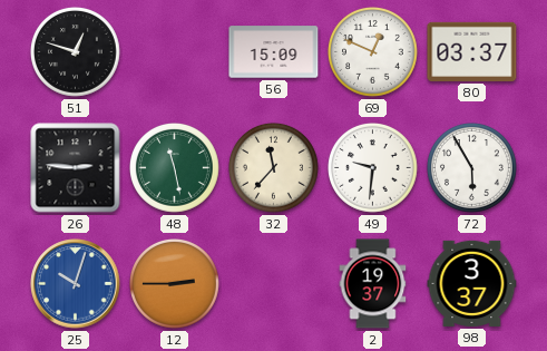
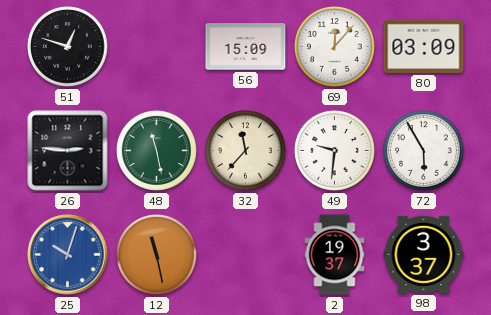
69: 12:49 -> 12:07
80: 03:37 -> 03:09
12: 2:45 -> 11:28
